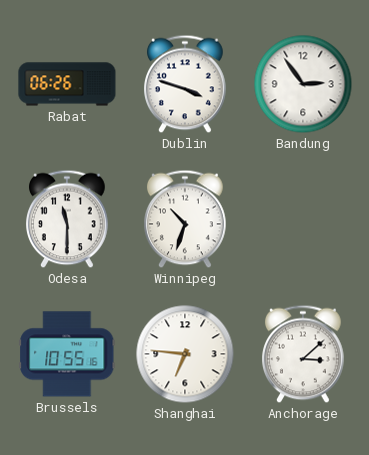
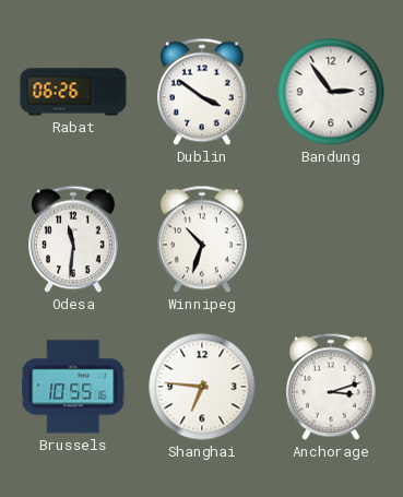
Dublin: 3:48 -> 3:51
Odesa: 11:30 -> 11:31
Anchorage: 3:08 -> 3:12
